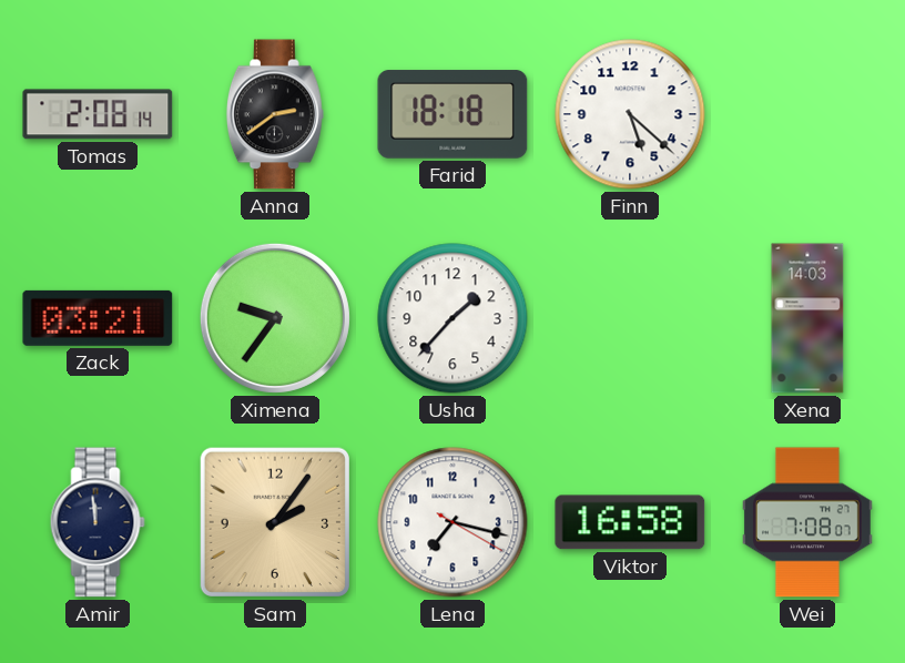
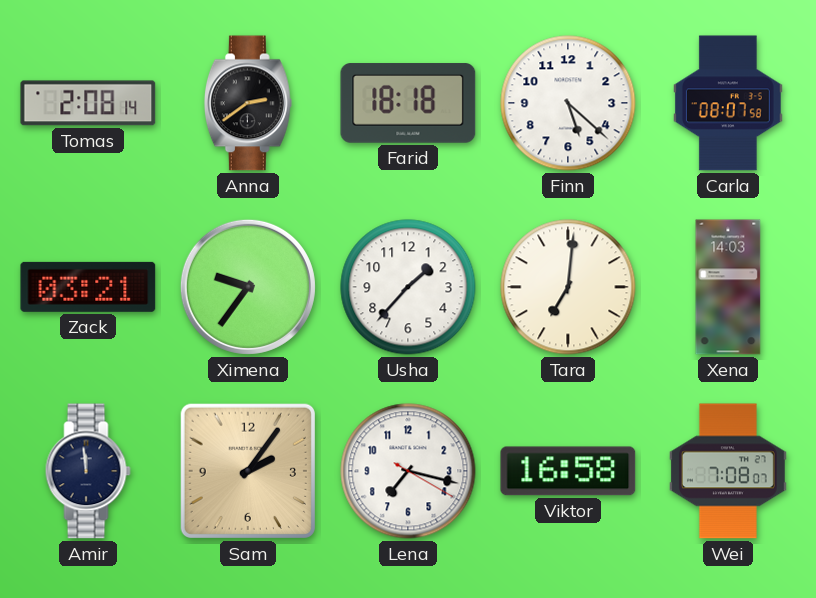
Carla: none -> 08:07
Tara: none -> 7:01
